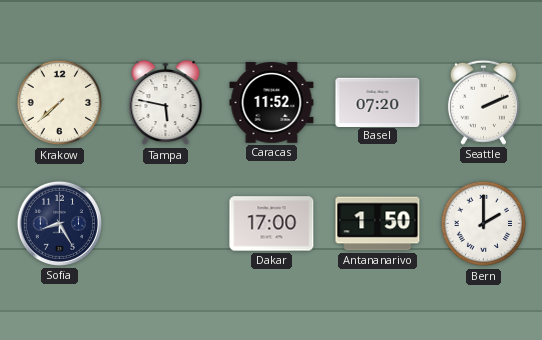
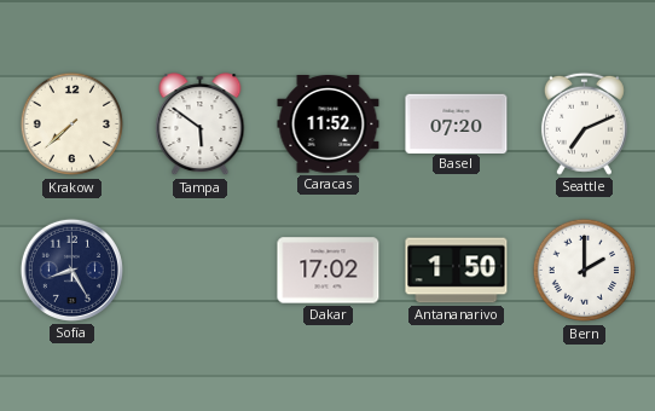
Tampa: 5:47 -> 5:51
Seattle: 2:11 -> 7:11
Dakar: 17:00 -> 17:02
